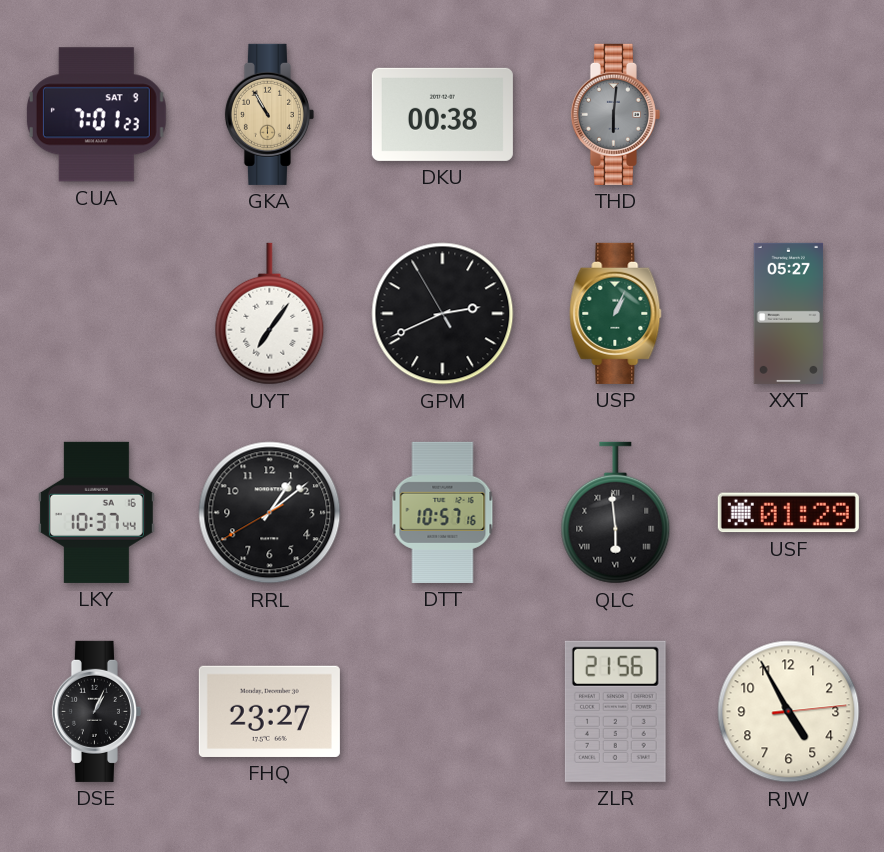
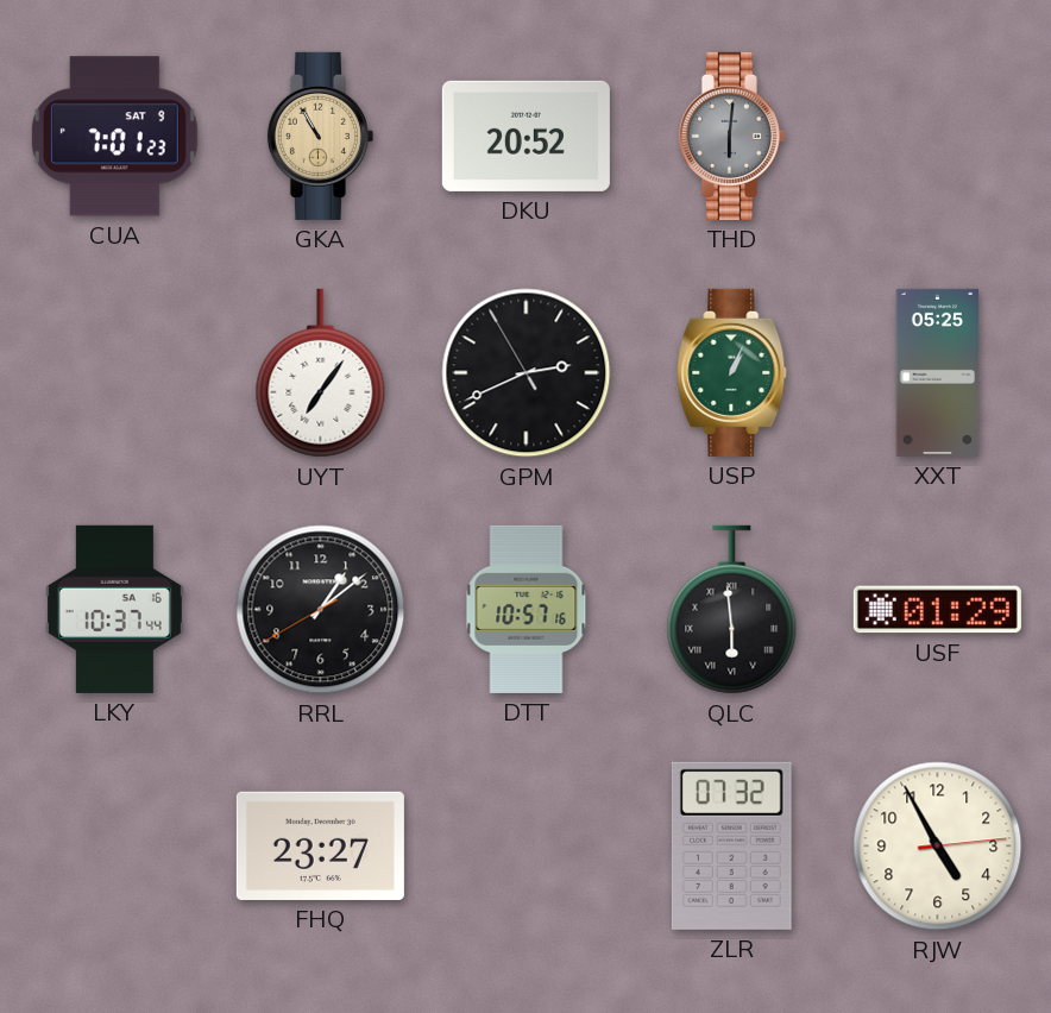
DKU: 00:38 -> 20:52
XXT: 05:27 -> 05:25
DSE: 1:04 -> none
ZLR: 21:56 -> 07:32
